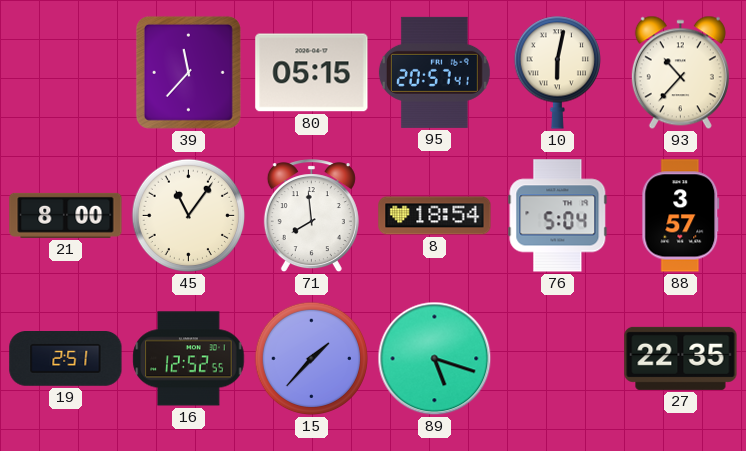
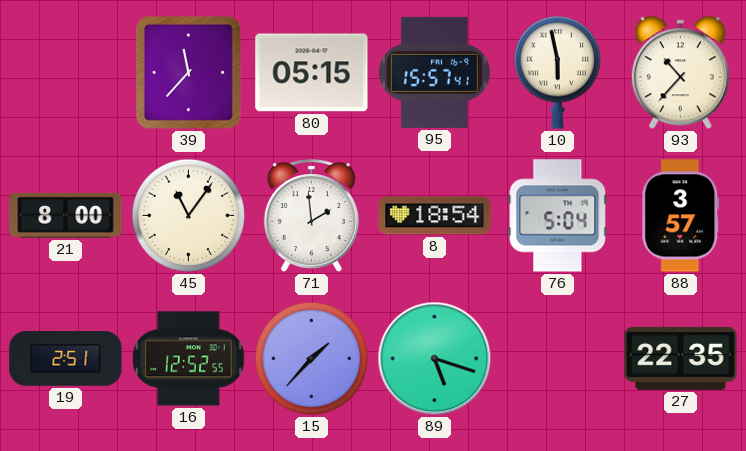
95: 20:57 -> 15:57
10: 6:02 -> 5:58
71: 7:59 -> 1:59
